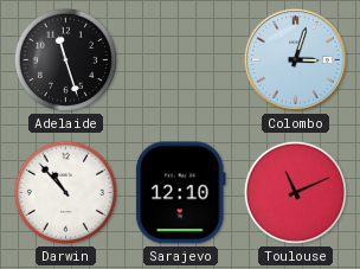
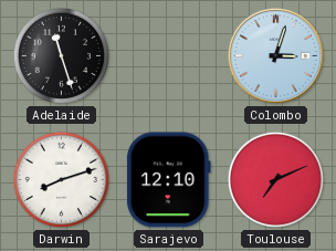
Darwin: 10:53 -> 8:12
Toulouse: 11:11 -> 7:11
